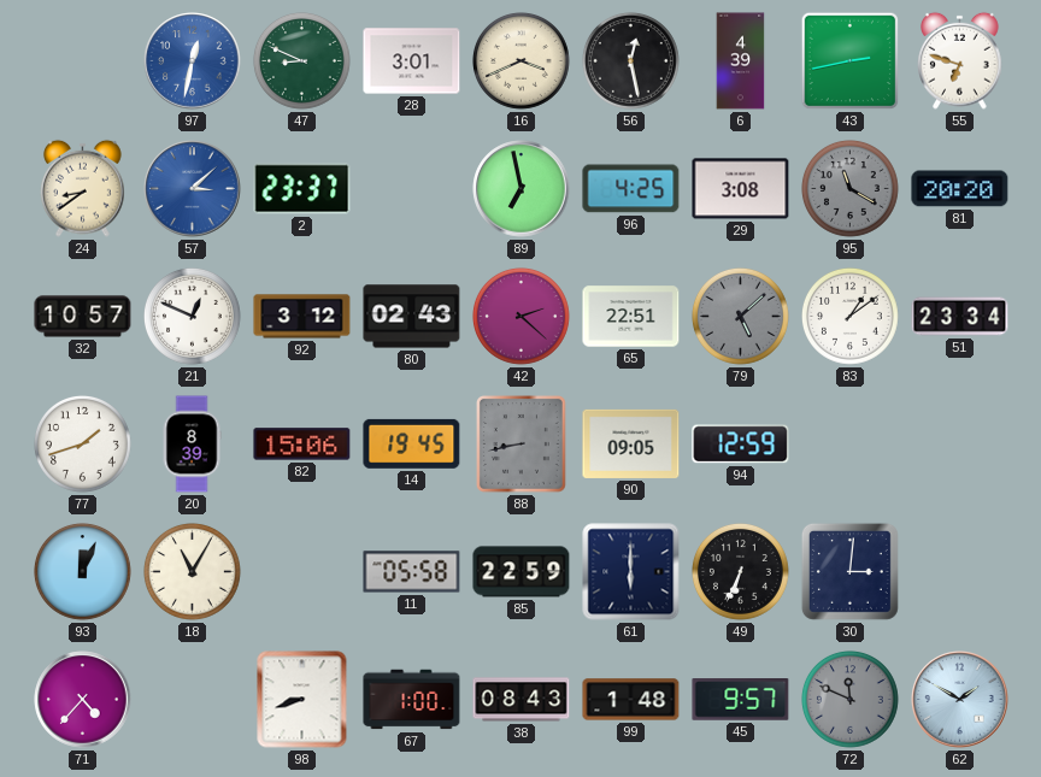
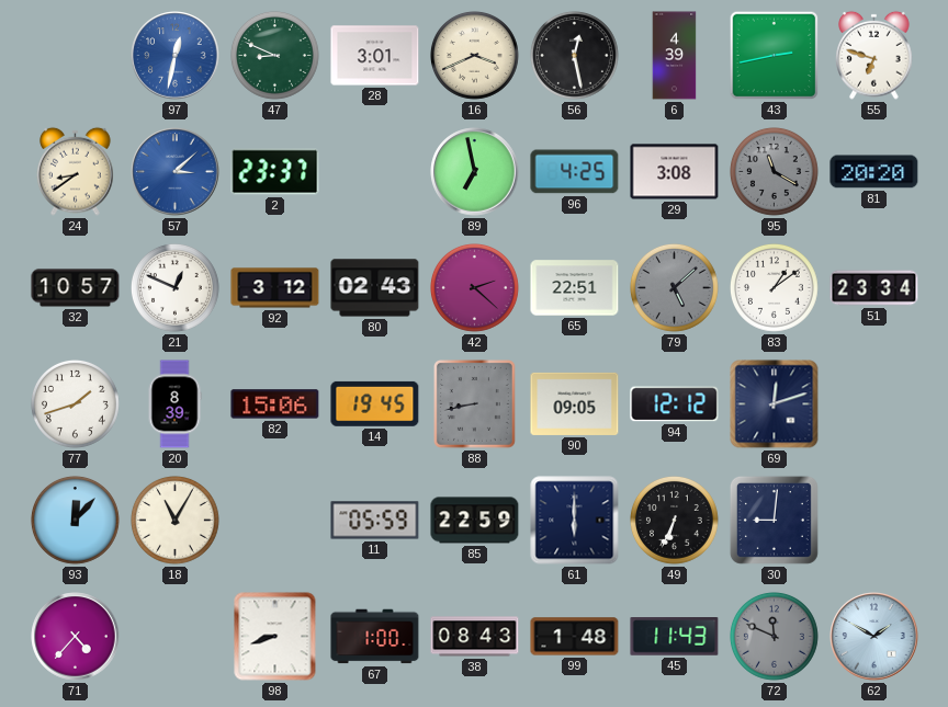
94: 12:59 -> 12:12
69: none -> 12:12
93: 12:04 -> 12:07
11: 05:58 -> 05:59
30: 3:01 -> 9:01
45: 9:57 -> 11:43
